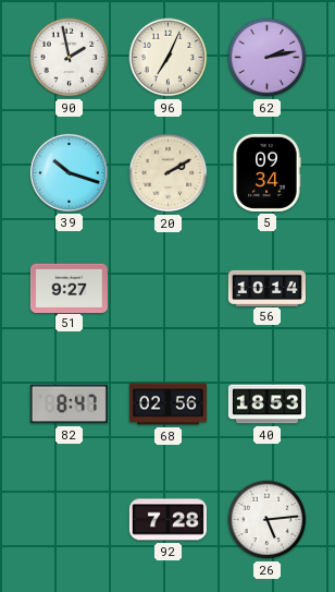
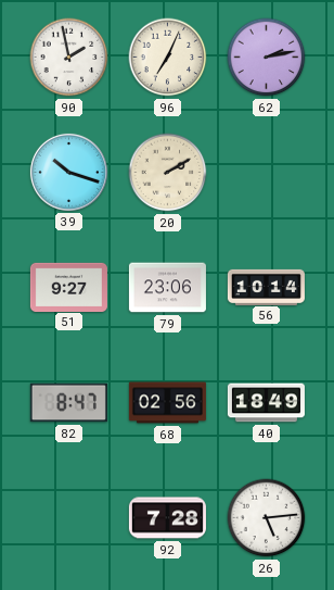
5: 09:34 -> none
79: none -> 23:06
40: 18:53 -> 18:49
